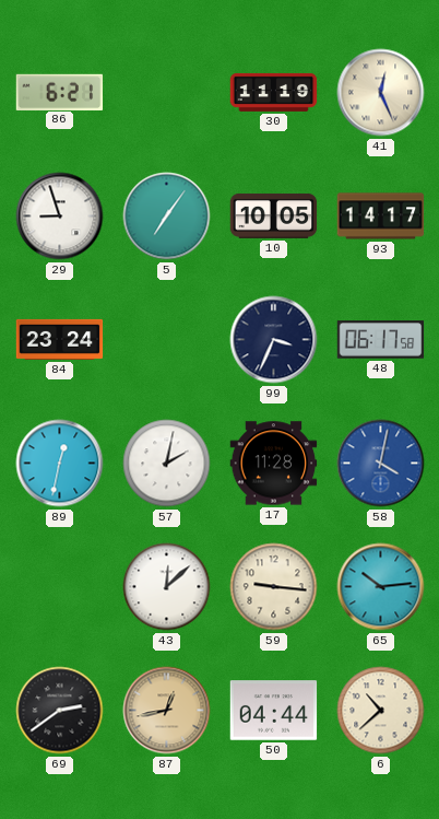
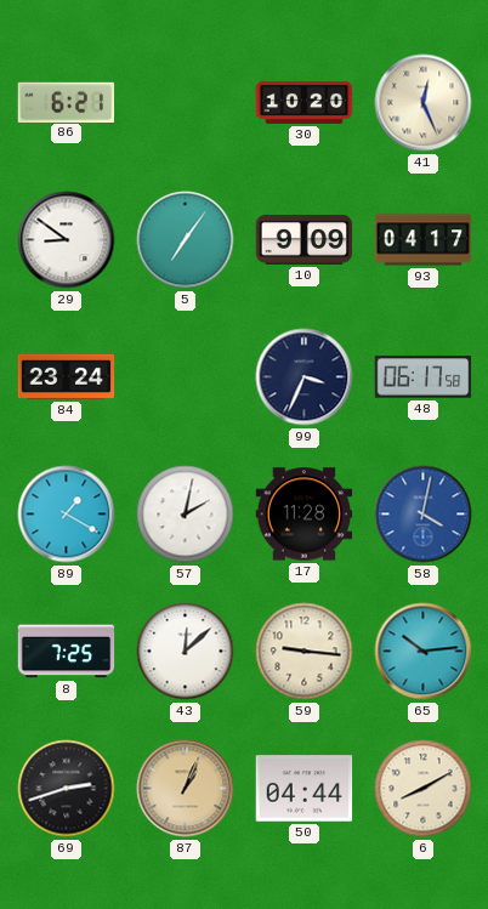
30: 11:19 -> 10:20
29: 8:57 -> 8:51
10: 10:05 -> 9:09
93: 14:17 -> 04:17
89: 12:32 -> 1:20
8: none -> 7:25
69: 2:39 -> 2:42
87: 12:43 -> 1:04
6: 10:38 -> 8:10
